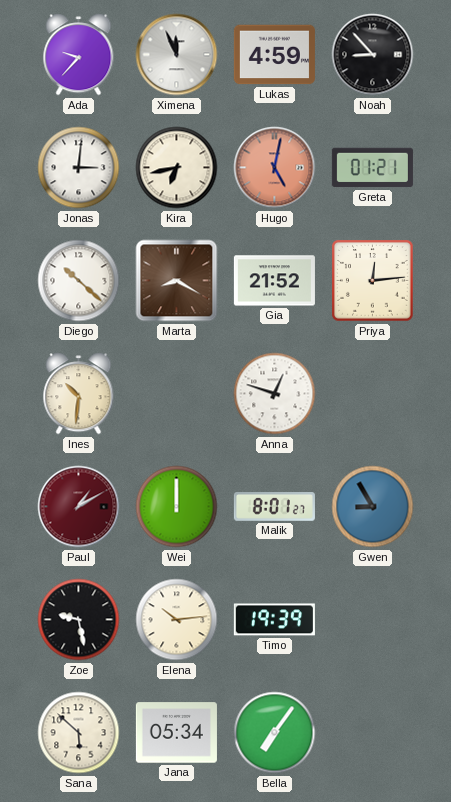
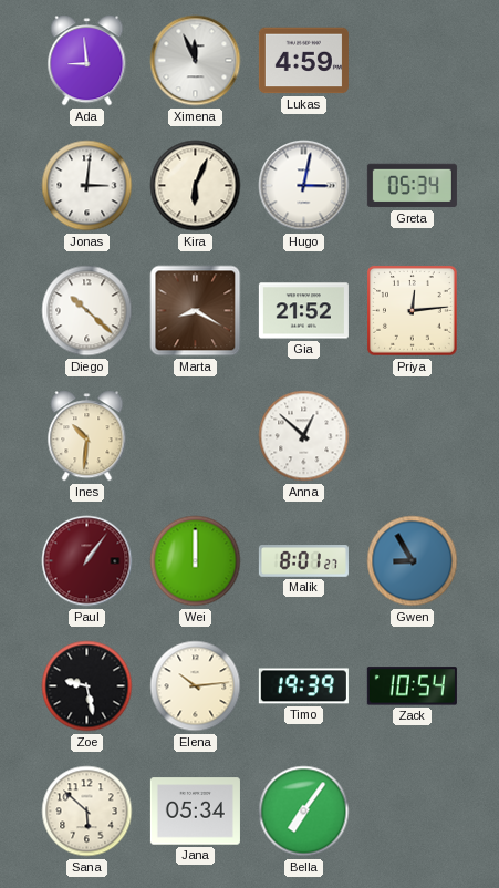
Ada: 9:37 -> 8:59
Noah: 8:53 -> none
Kira: 6:43 -> 6:04
Hugo: 5:02 -> 3:02
Hugo dial: salmon -> white
Greta: 01:21 -> 05:34
Anna: 12:48 -> 12:52
Paul: 1:10 -> 1:06
Zack: none -> 10:54
